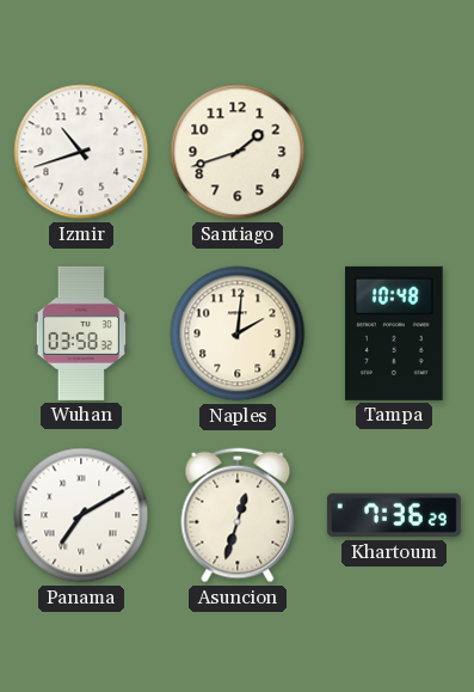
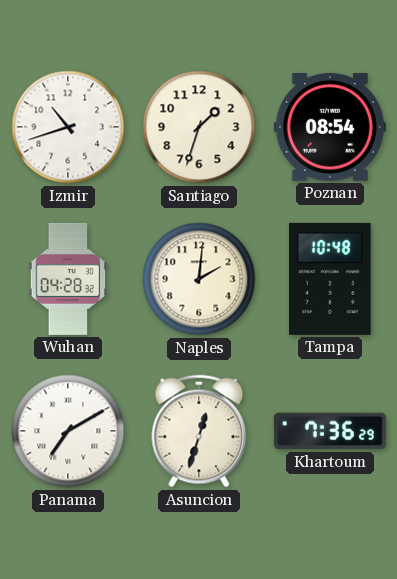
Santiago: 1:42 -> 1:33
Poznan: none -> 08:54
Wuhan: 03:58 -> 04:28
